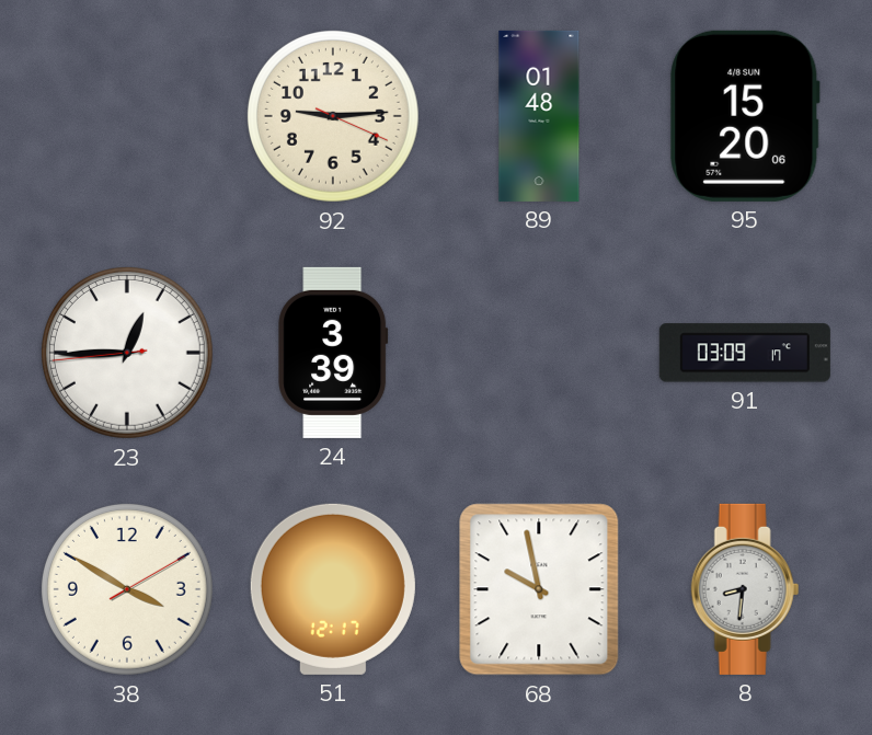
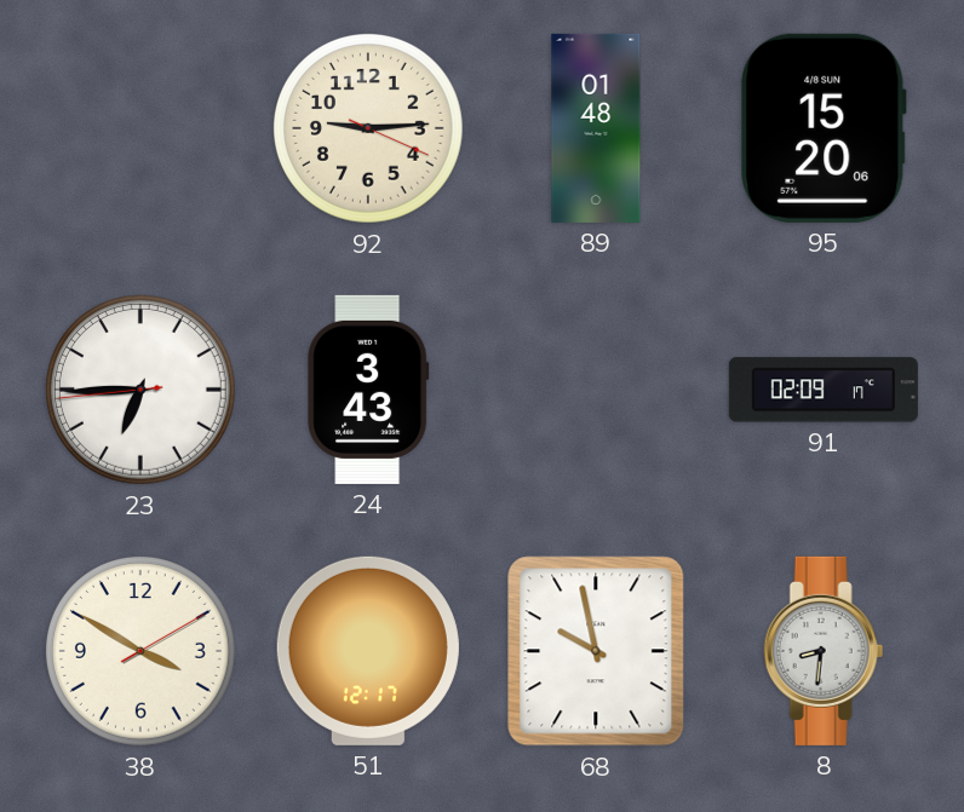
23: 12:44 -> 6:44
24: 3:39 -> 3:43
91: 03:09 -> 02:09
